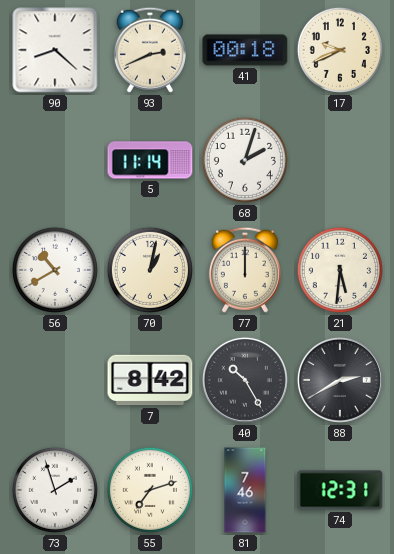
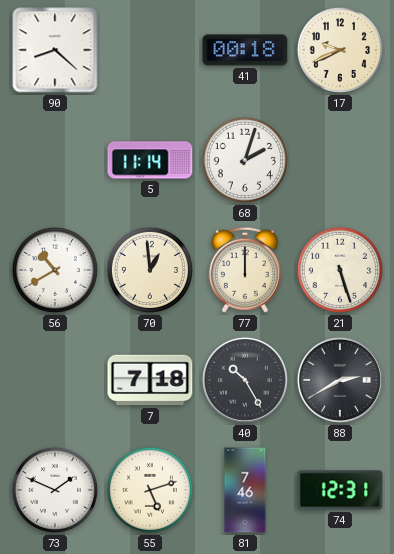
93: 2:41 -> none
70: 1:02 -> 12:59
21: 5:31 -> 5:27
7: 8:42 -> 7:18
73: 1:57 -> 1:49
55: 7:12 -> 5:12
